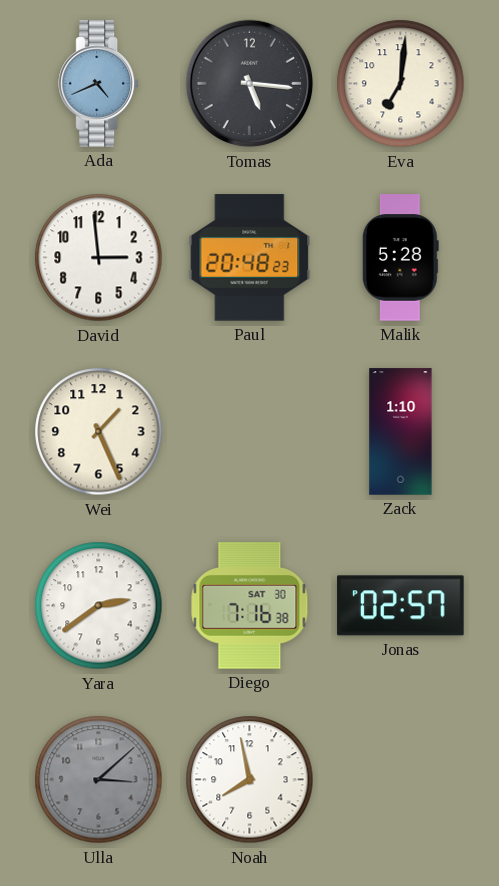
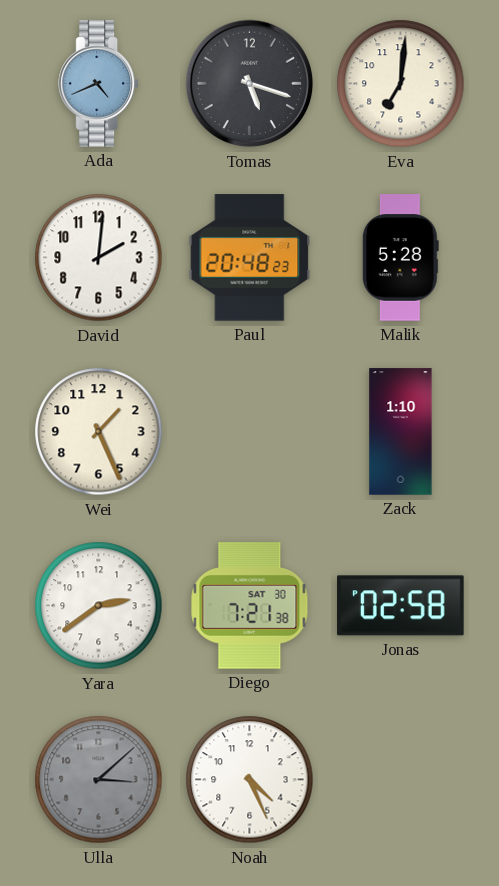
Tomas: 5:16 -> 5:18
David: 2:59 -> 2:01
Diego: 7:16 -> 7:21
Jonas: 02:57 -> 02:58
Noah: 7:58 -> 4:26
